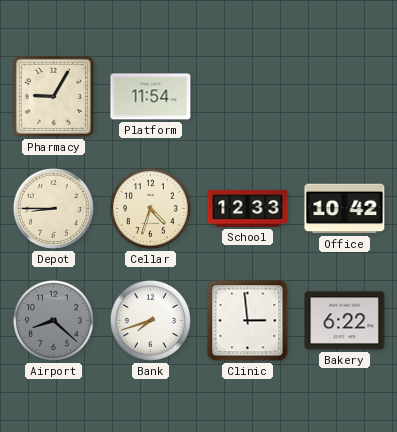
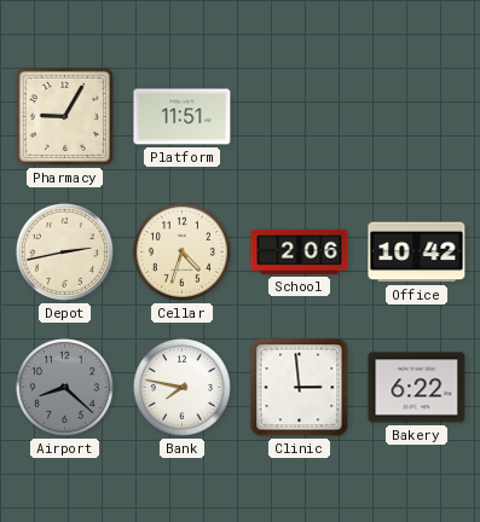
Platform: 11:54 -> 11:51
Depot: 8:45 -> 2:43
School: 12:33 -> 2:06
Bank: 7:42 -> 7:47
